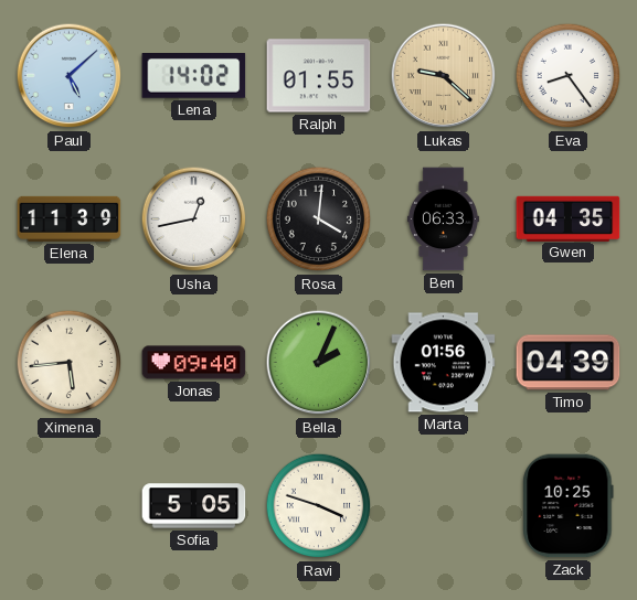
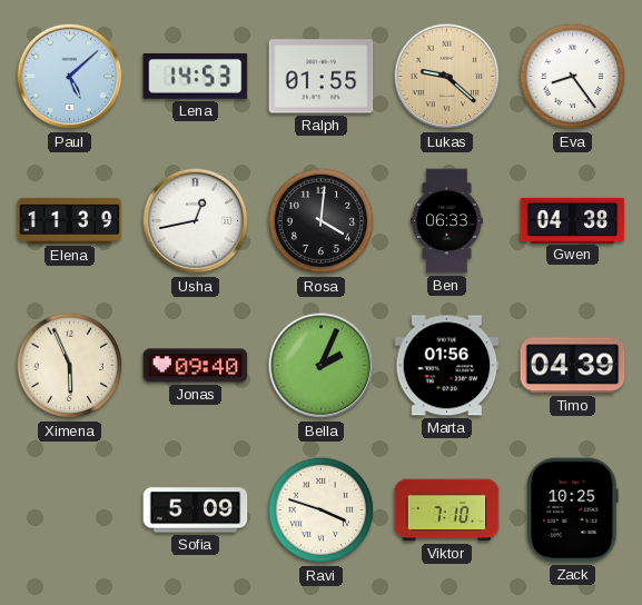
Lena: 14:02 -> 14:53
Gwen: 04:35 -> 04:38
Ximena: 5:44 -> 5:56
Sofia: 5:05 -> 5:09
Viktor: none -> 7:10
